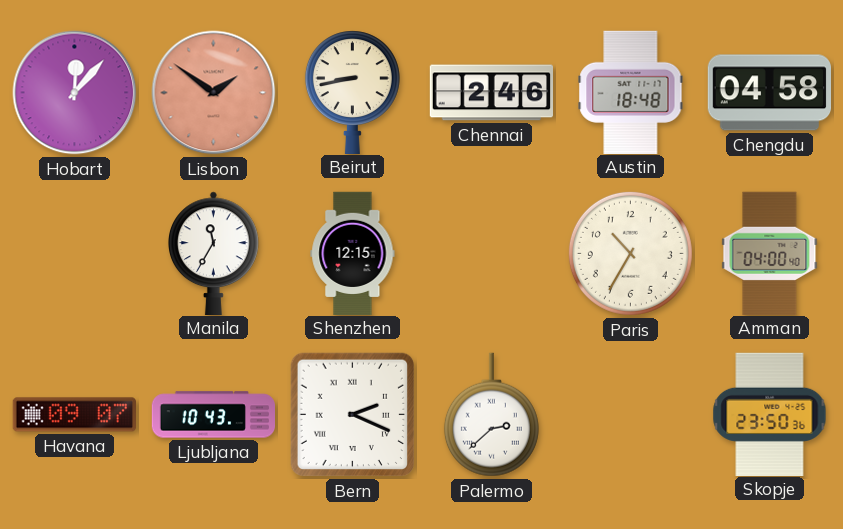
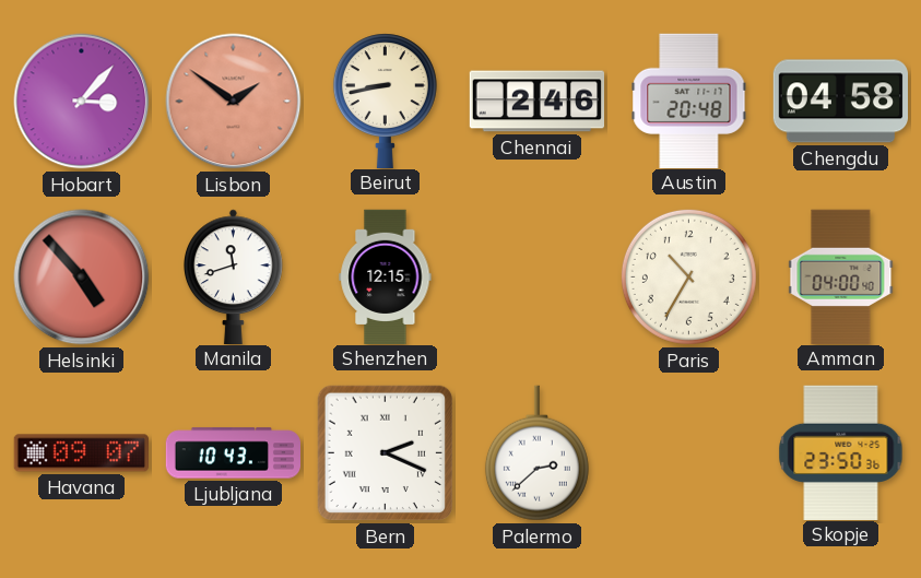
Hobart: 12:07 -> 3:07
Austin: 18:48 -> 20:48
Helsinki: none -> 4:53
Manila: 11:35 -> 11:42
